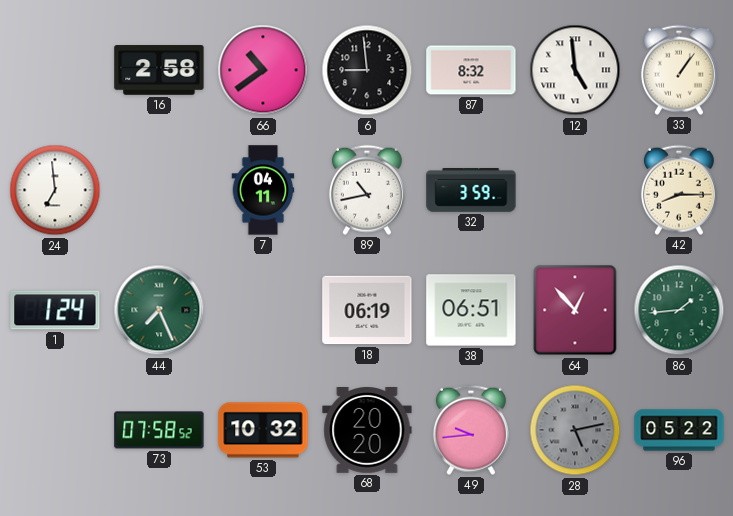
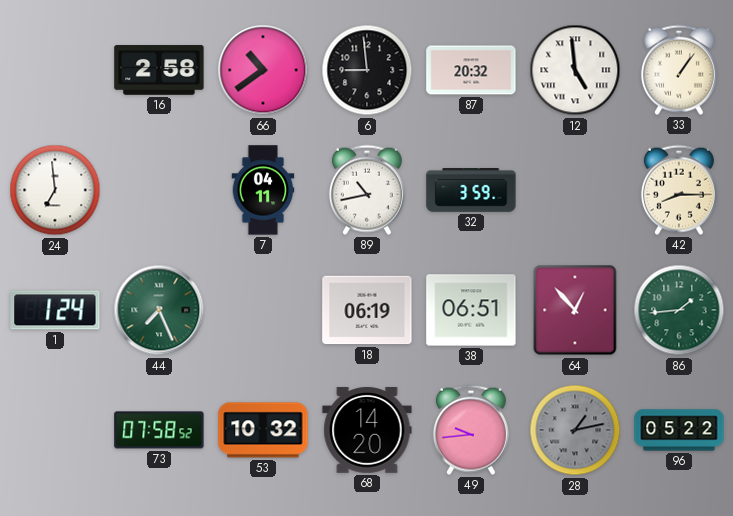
87: 8:32 -> 20:32
68: 20:20 -> 14:20
28: 5:13 -> 1:13
